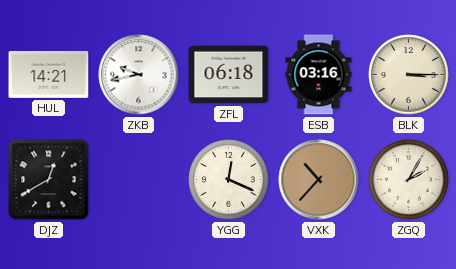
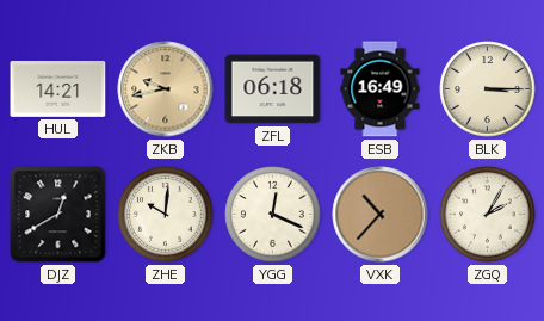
ZKB dial: white -> champagne
ESB: 03:16 -> 16:49
ZHE: none -> 10:01
